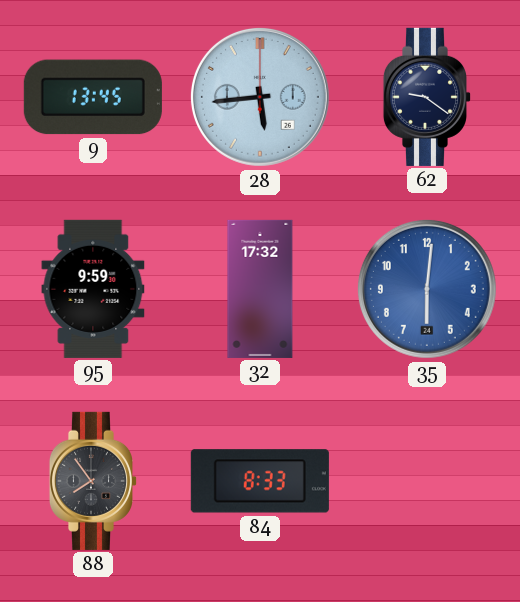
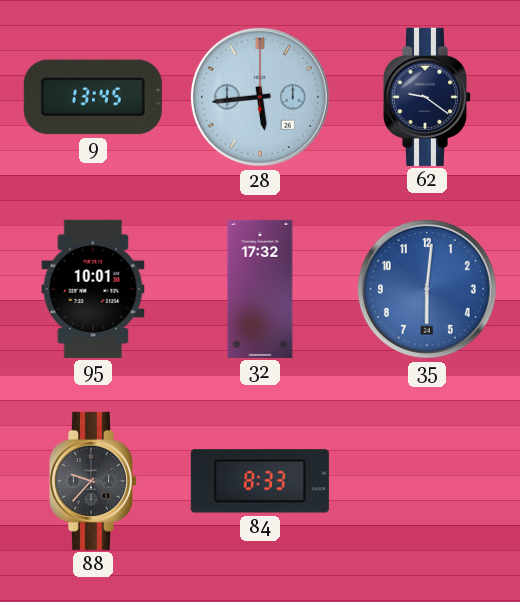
95: 9:59 -> 10:01
88: 7:54 -> 9:37
